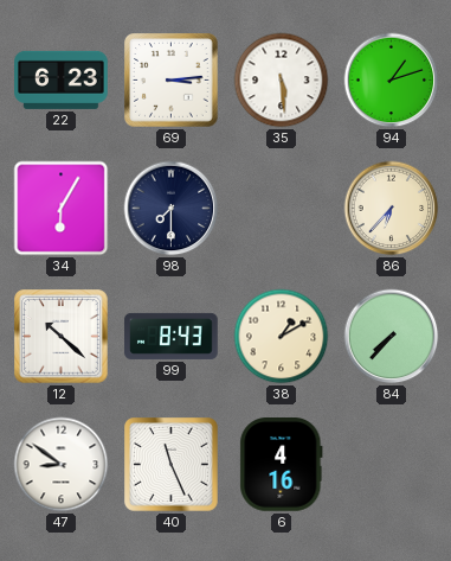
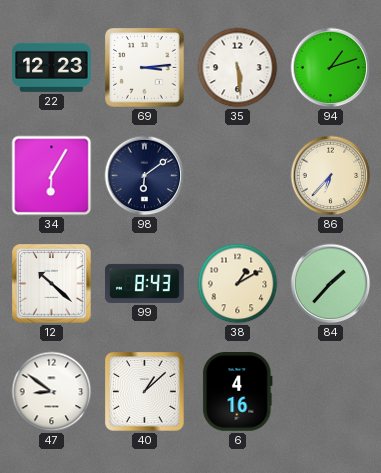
22: 6:23 -> 12:23
98: 7:30 -> 6:09
84: 7:37 -> 1:37
40: 11:26 -> 1:08
